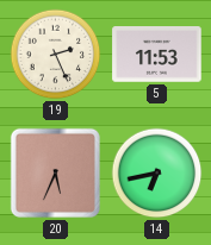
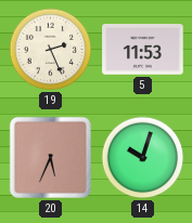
14: 6:43 -> 10:03
